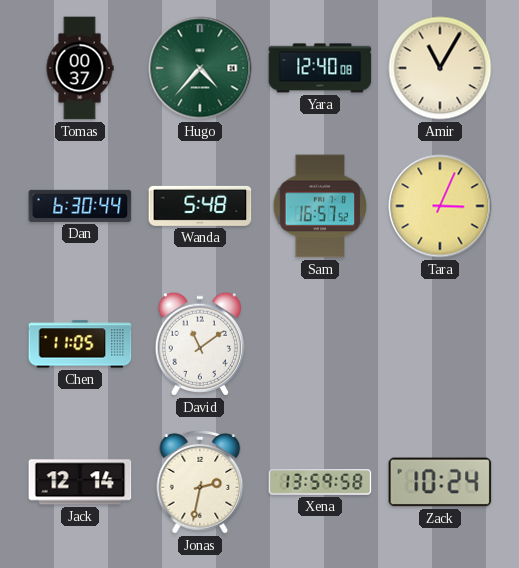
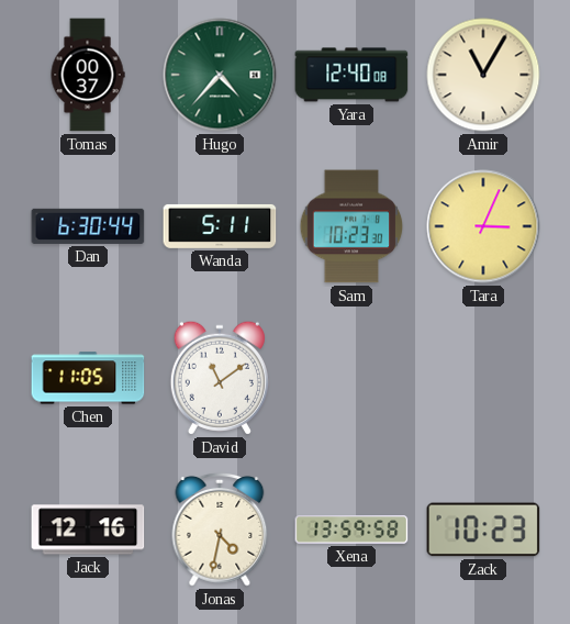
Wanda: 5:48 -> 5:11
Sam: 16:57 -> 10:23
Jack: 12:14 -> 12:16
Jonas: 2:32 -> 4:32
Zack: 10:24 -> 10:23
